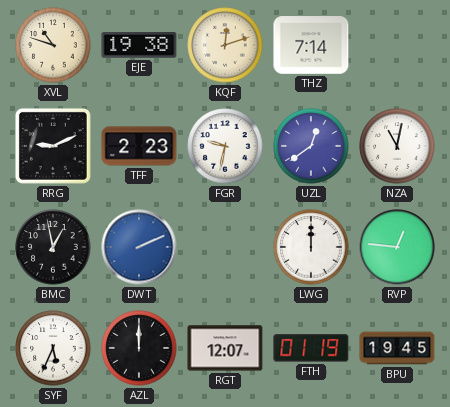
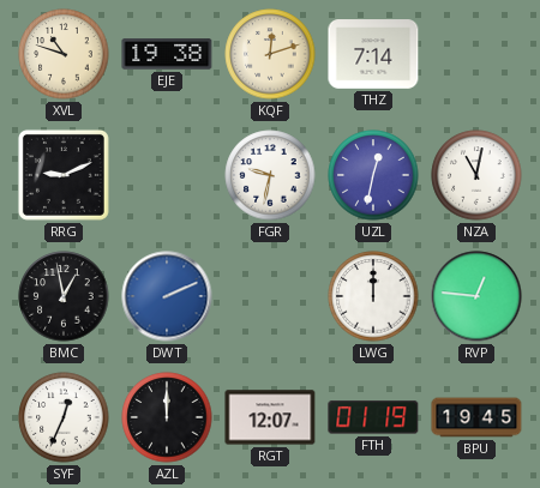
TFF: 2:23 -> none
UZL: 12:39 -> 12:32
SYF: 5:34 -> 12:34
